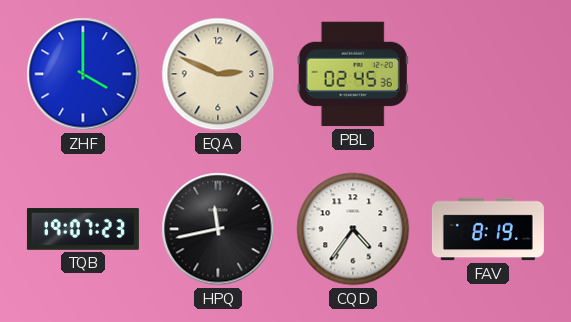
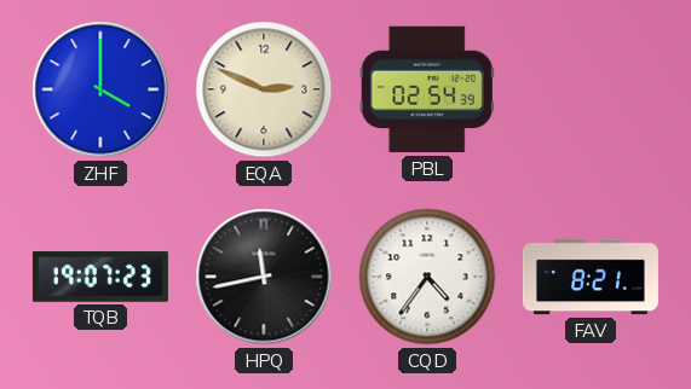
PBL: 02:45 -> 02:54
FAV: 8:19 -> 8:21
